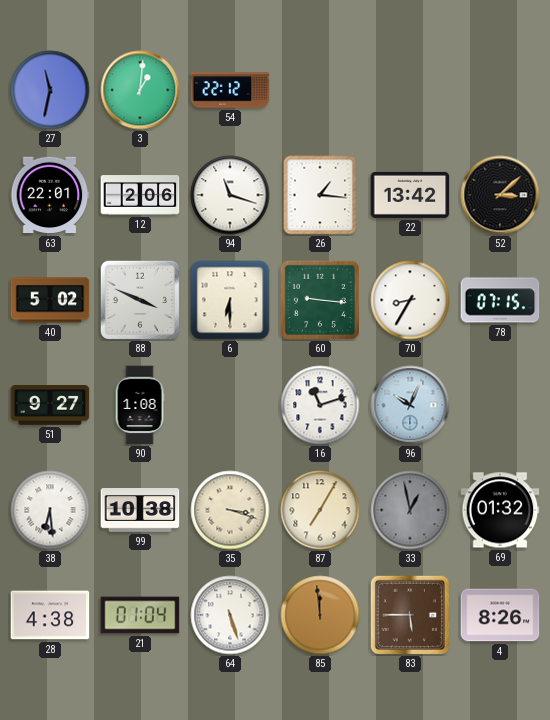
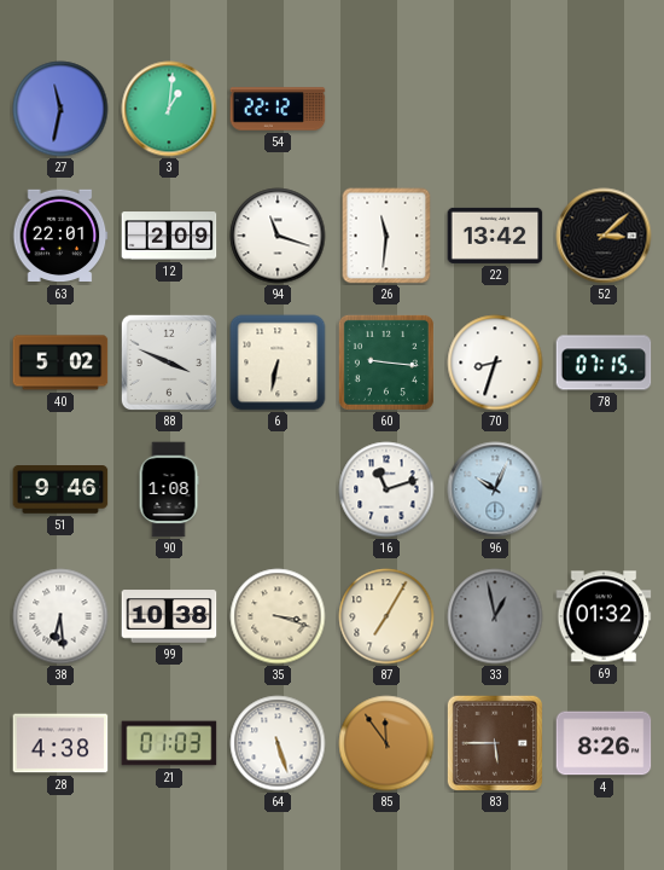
12: 2:06 -> 2:09
26: 1:16 -> 11:31
6: 6:30 -> 6:32
70: 8:35 -> 8:33
51: 9:27 -> 9:46
21: 01:04 -> 01:03
85: 11:59 -> 11:54
